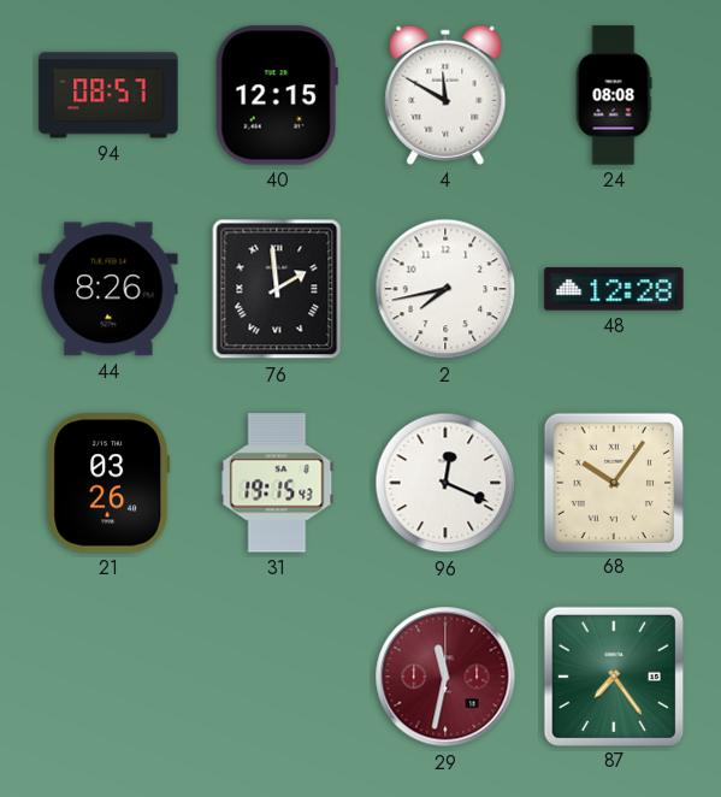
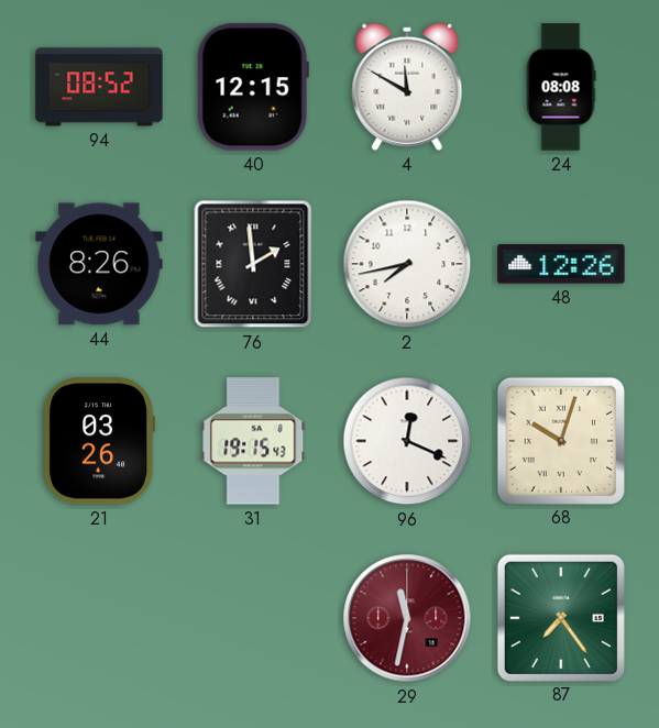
94: 08:57 -> 08:52
48: 12:28 -> 12:26
68: 10:06 -> 10:03
